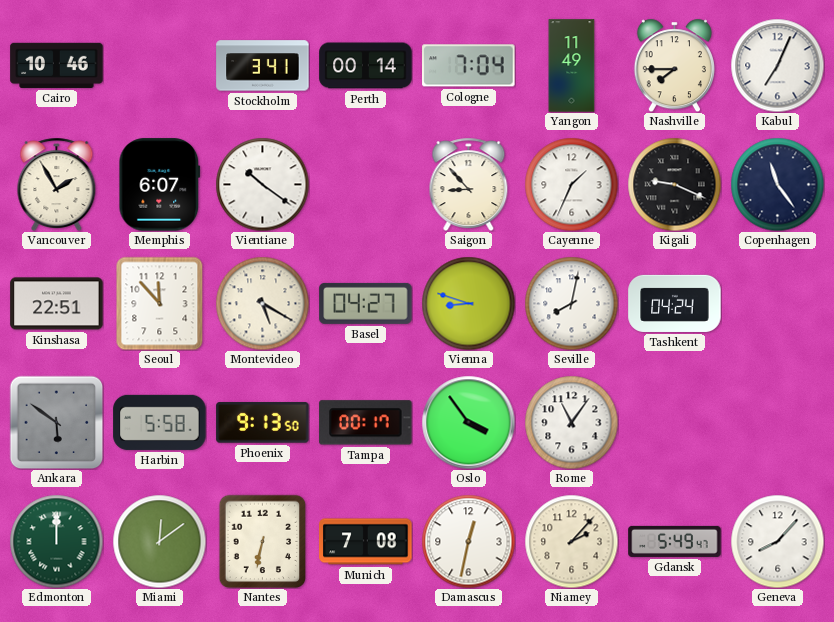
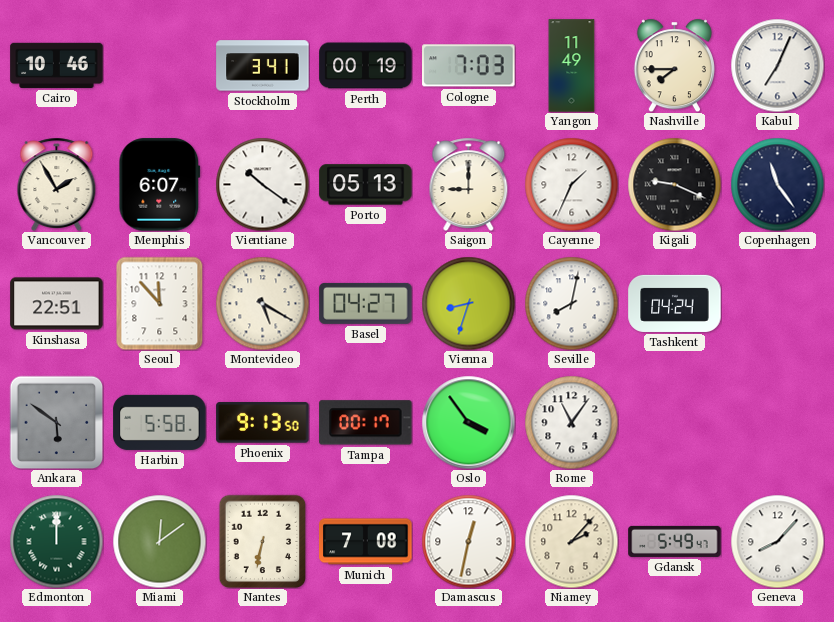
Perth: 00:14 -> 00:19
Cologne: 7:04 -> 7:03
Porto: none -> 05:13
Saigon: 8:53 -> 9:00
Vienna: 8:48 -> 8:33
